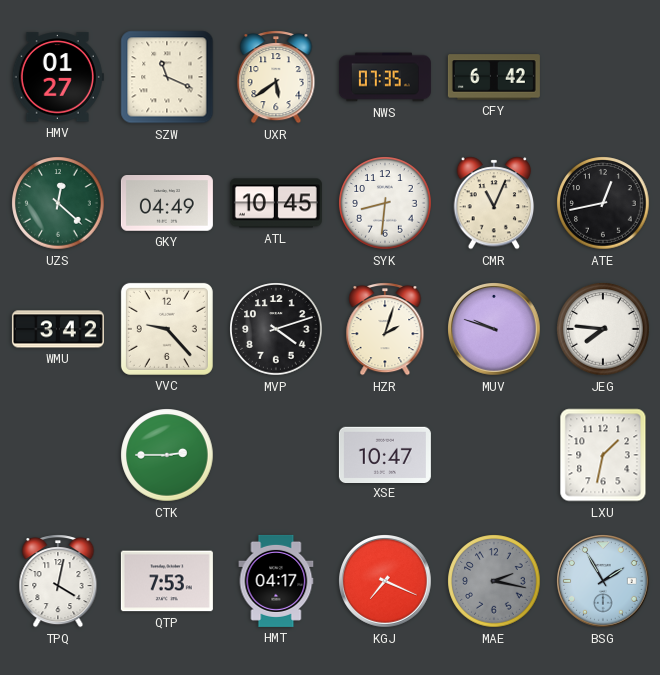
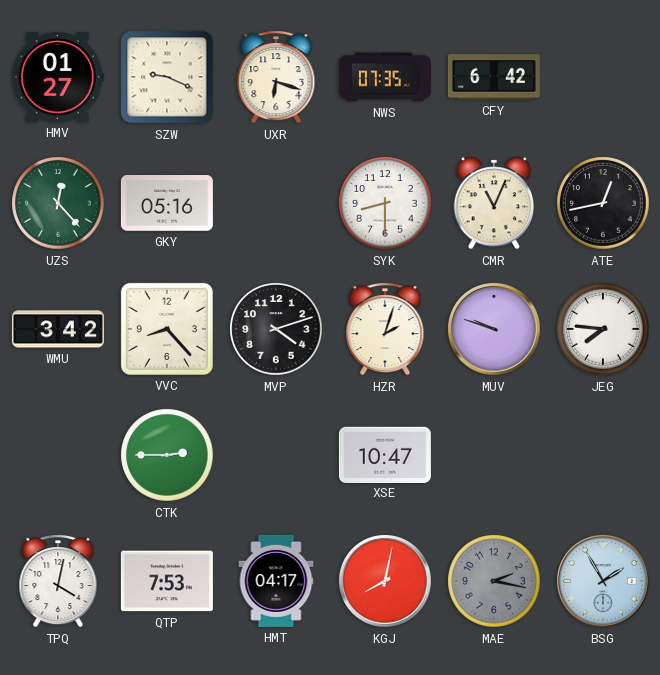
SZW: 11:19 -> 9:19
UXR: 5:39 -> 6:18
UZS: 12:22 -> 12:23
GKY: 04:49 -> 05:16
ATL: 10:45 -> none
SYK: 8:31 -> 8:30
VVC: 9:23 -> 8:23
LXU: 1:32 -> none
KGJ: 7:19 -> 8:02
